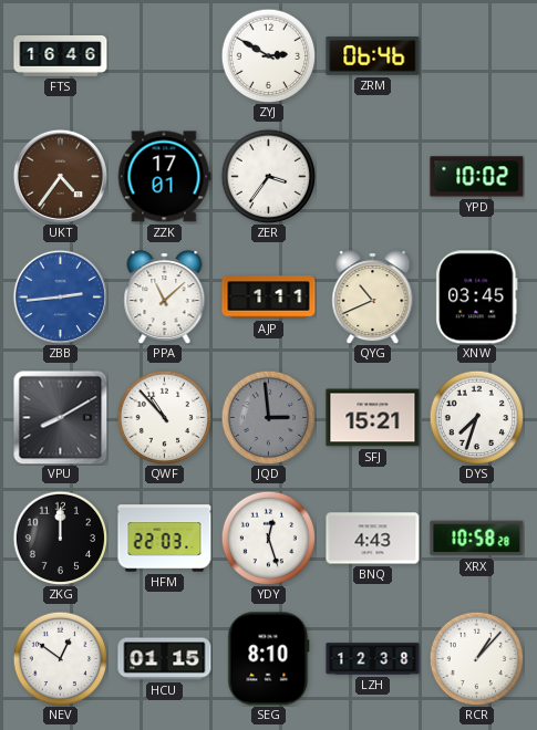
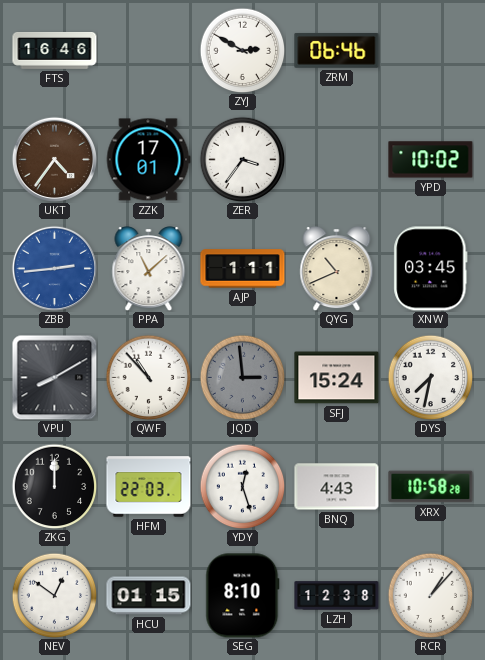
SFJ: 15:21 -> 15:24
DYS: 7:33 -> 7:32
